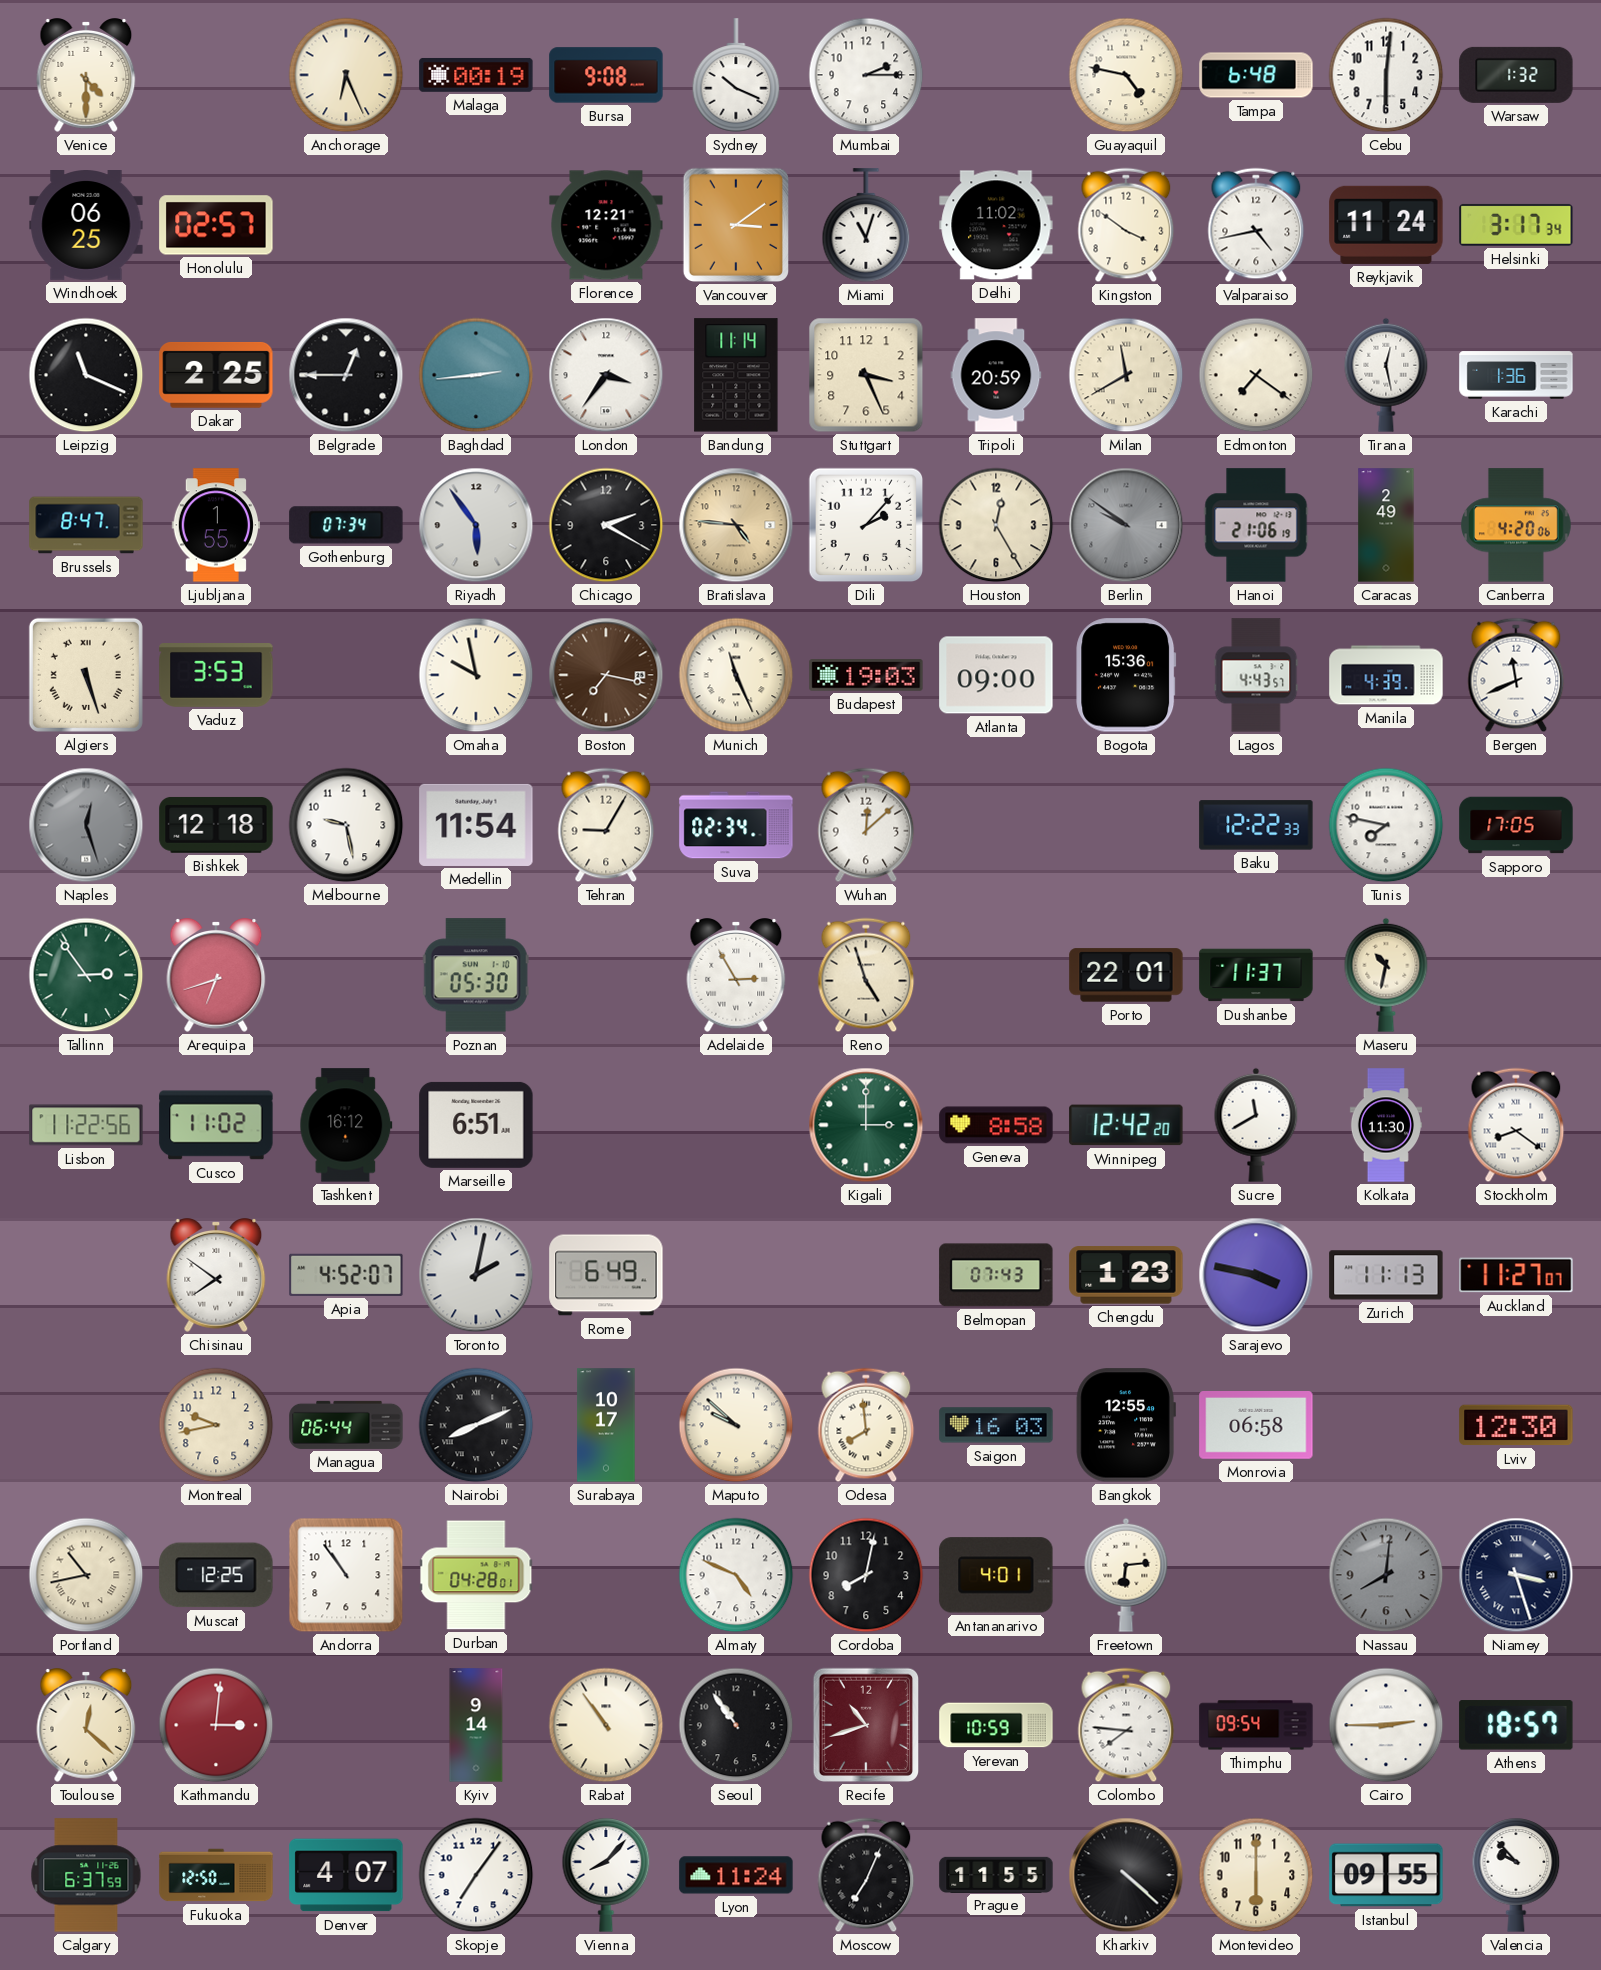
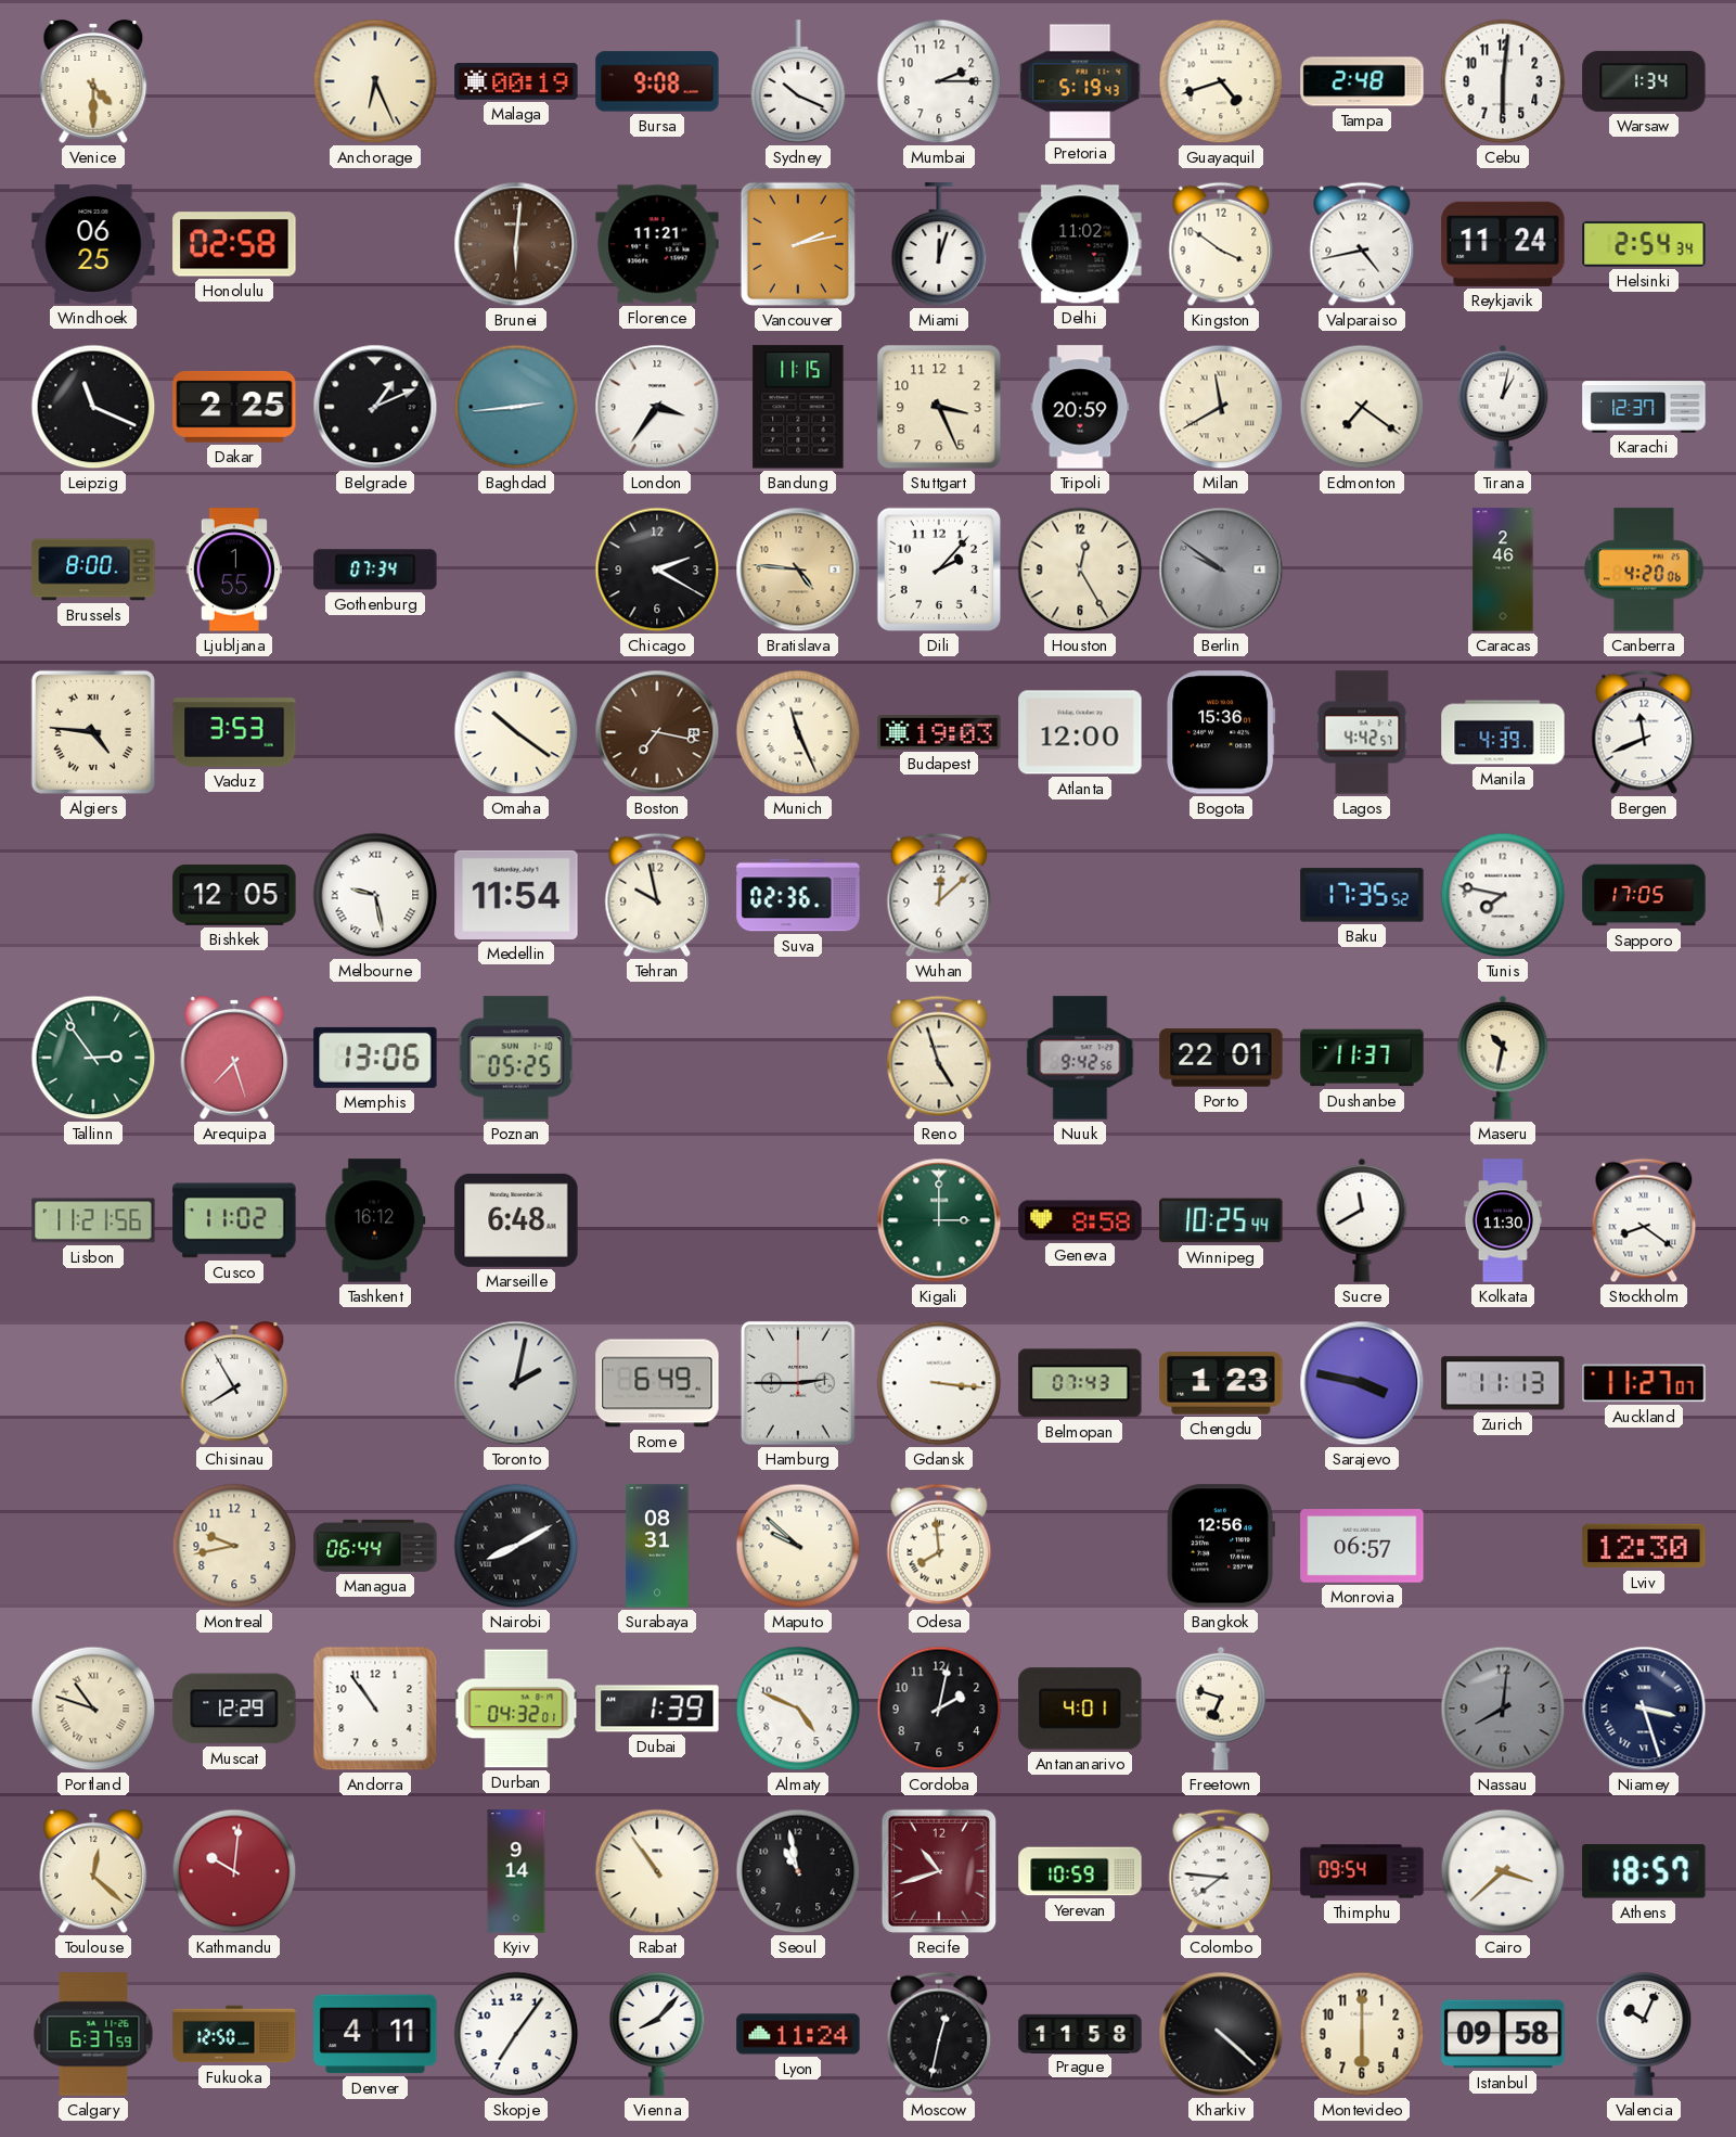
Pretoria: none -> 5:19
Guayaquil: 4:47 -> 4:42
Tampa: 6:48 -> 2:48
Warsaw: 1:32 -> 1:34
Honolulu: 02:57 -> 02:58
Brunei: none -> 6:01
Florence: 12:21 -> 11:21
Vancouver: 3:09 -> 2:13
Miami: 11:03 -> 12:03
Helsinki: 3:17 -> 2:54
Belgrade: 12:45 -> 1:11
Bandung: 11:14 -> 11:15
Tirana: 12:28 -> 1:02
Karachi: 1:36 -> 12:37
Brussels: 8:47 -> 8:00
Riyadh: 5:54 -> none
Hanoi: 21:06 -> none
Caracas: 2:49 -> 2:46
Algiers: 5:27 -> 4:46
Omaha: 9:58 -> 10:21
Atlanta: 09:00 -> 12:00
Lagos: 4:43 -> 4:42
Naples: 12:27 -> none
Bishkek: 12:18 -> 12:05
Melbourne numerals: Arabic -> Roman
Tehran: 9:05 -> 9:58
Suva: 02:34 -> 02:36
Baku: 12:22 -> 17:35
Arequipa: 6:42 -> 7:27
Memphis: none -> 13:06
Poznan: 05:30 -> 05:25
Adelaide: 2:55 -> none
Nuuk: none -> 9:42
Lisbon: 11:22 -> 11:21
Marseille: 6:51 -> 6:48
Winnipeg: 12:42 -> 10:25
Chisinau: 7:51 -> 7:55
Apia: 4:52 -> none
Hamburg: none -> 2:45
Gdansk: none -> 3:16
Nairobi: 8:11 -> 8:10
Surabaya: 10:17 -> 08:31
Saigon: 16:03 -> none
Bangkok: 12:55 -> 12:56
Monrovia: 06:58 -> 06:57
Portland: 10:43 -> 10:48
Muscat: 12:25 -> 12:29
Durban: 04:28 -> 04:32
Dubai: none -> 1:39
Cordoba: 8:02 -> 2:02
Freetown: 6:14 -> 6:48
Kathmandu: 3:01 -> 10:01
Seoul: 10:54 -> 10:58
Cairo: 2:45 -> 3:38
Denver: 4:07 -> 4:11
Moscow: 7:04 -> 12:32
Prague: 11:55 -> 11:58
Istanbul: 09:55 -> 09:58
Valencia: 9:53 -> 10:04
